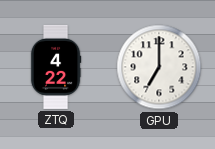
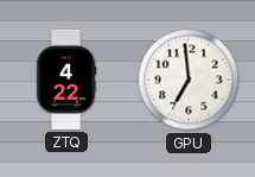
GPU: 7:00 -> 6:59
